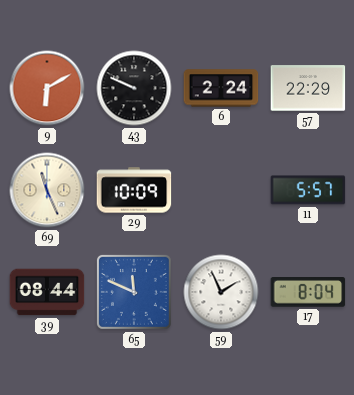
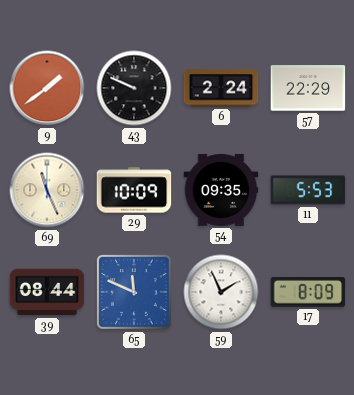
9: 6:10 -> 1:39
54: none -> 09:35
11: 5:57 -> 5:53
17: 8:04 -> 8:09
